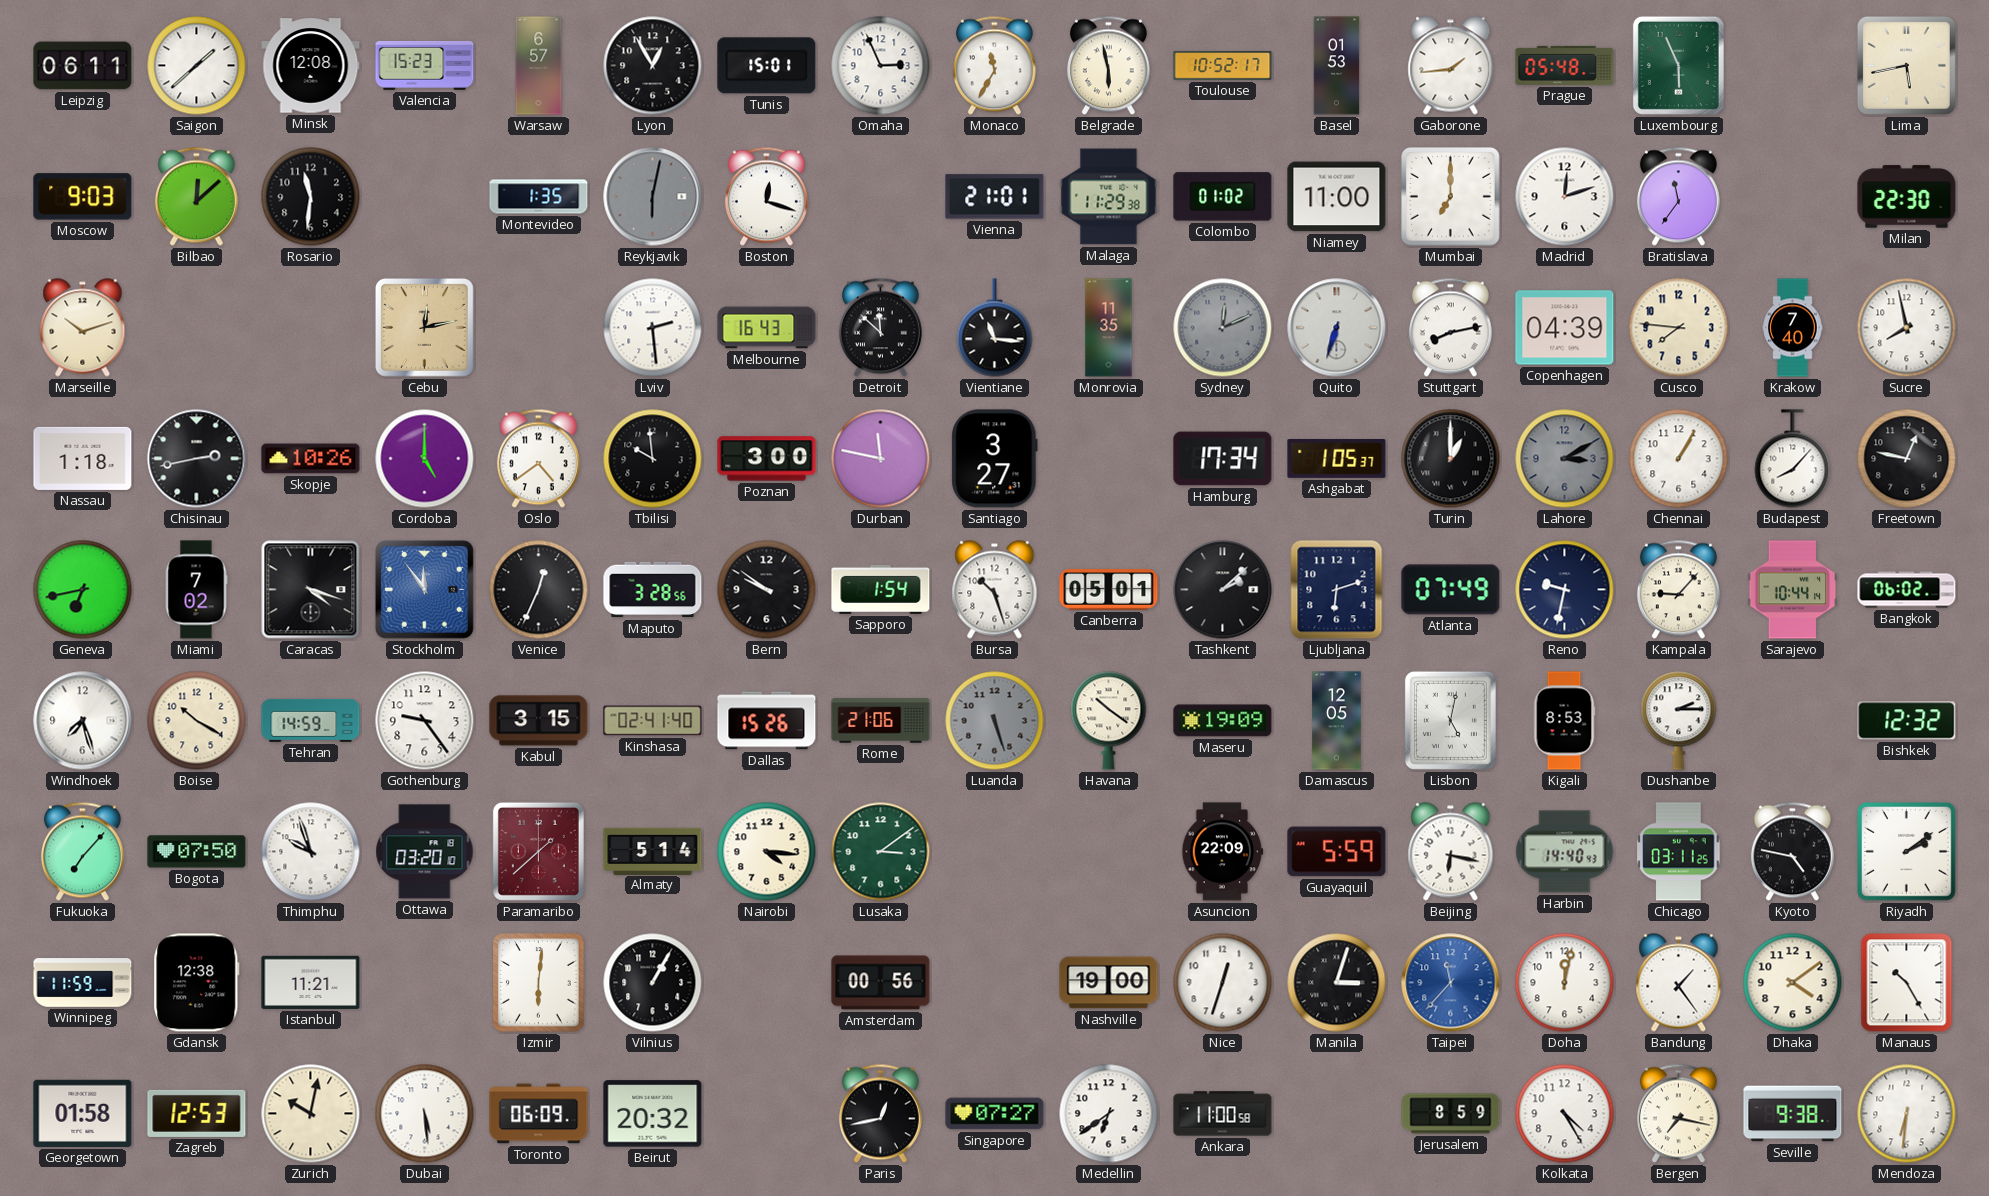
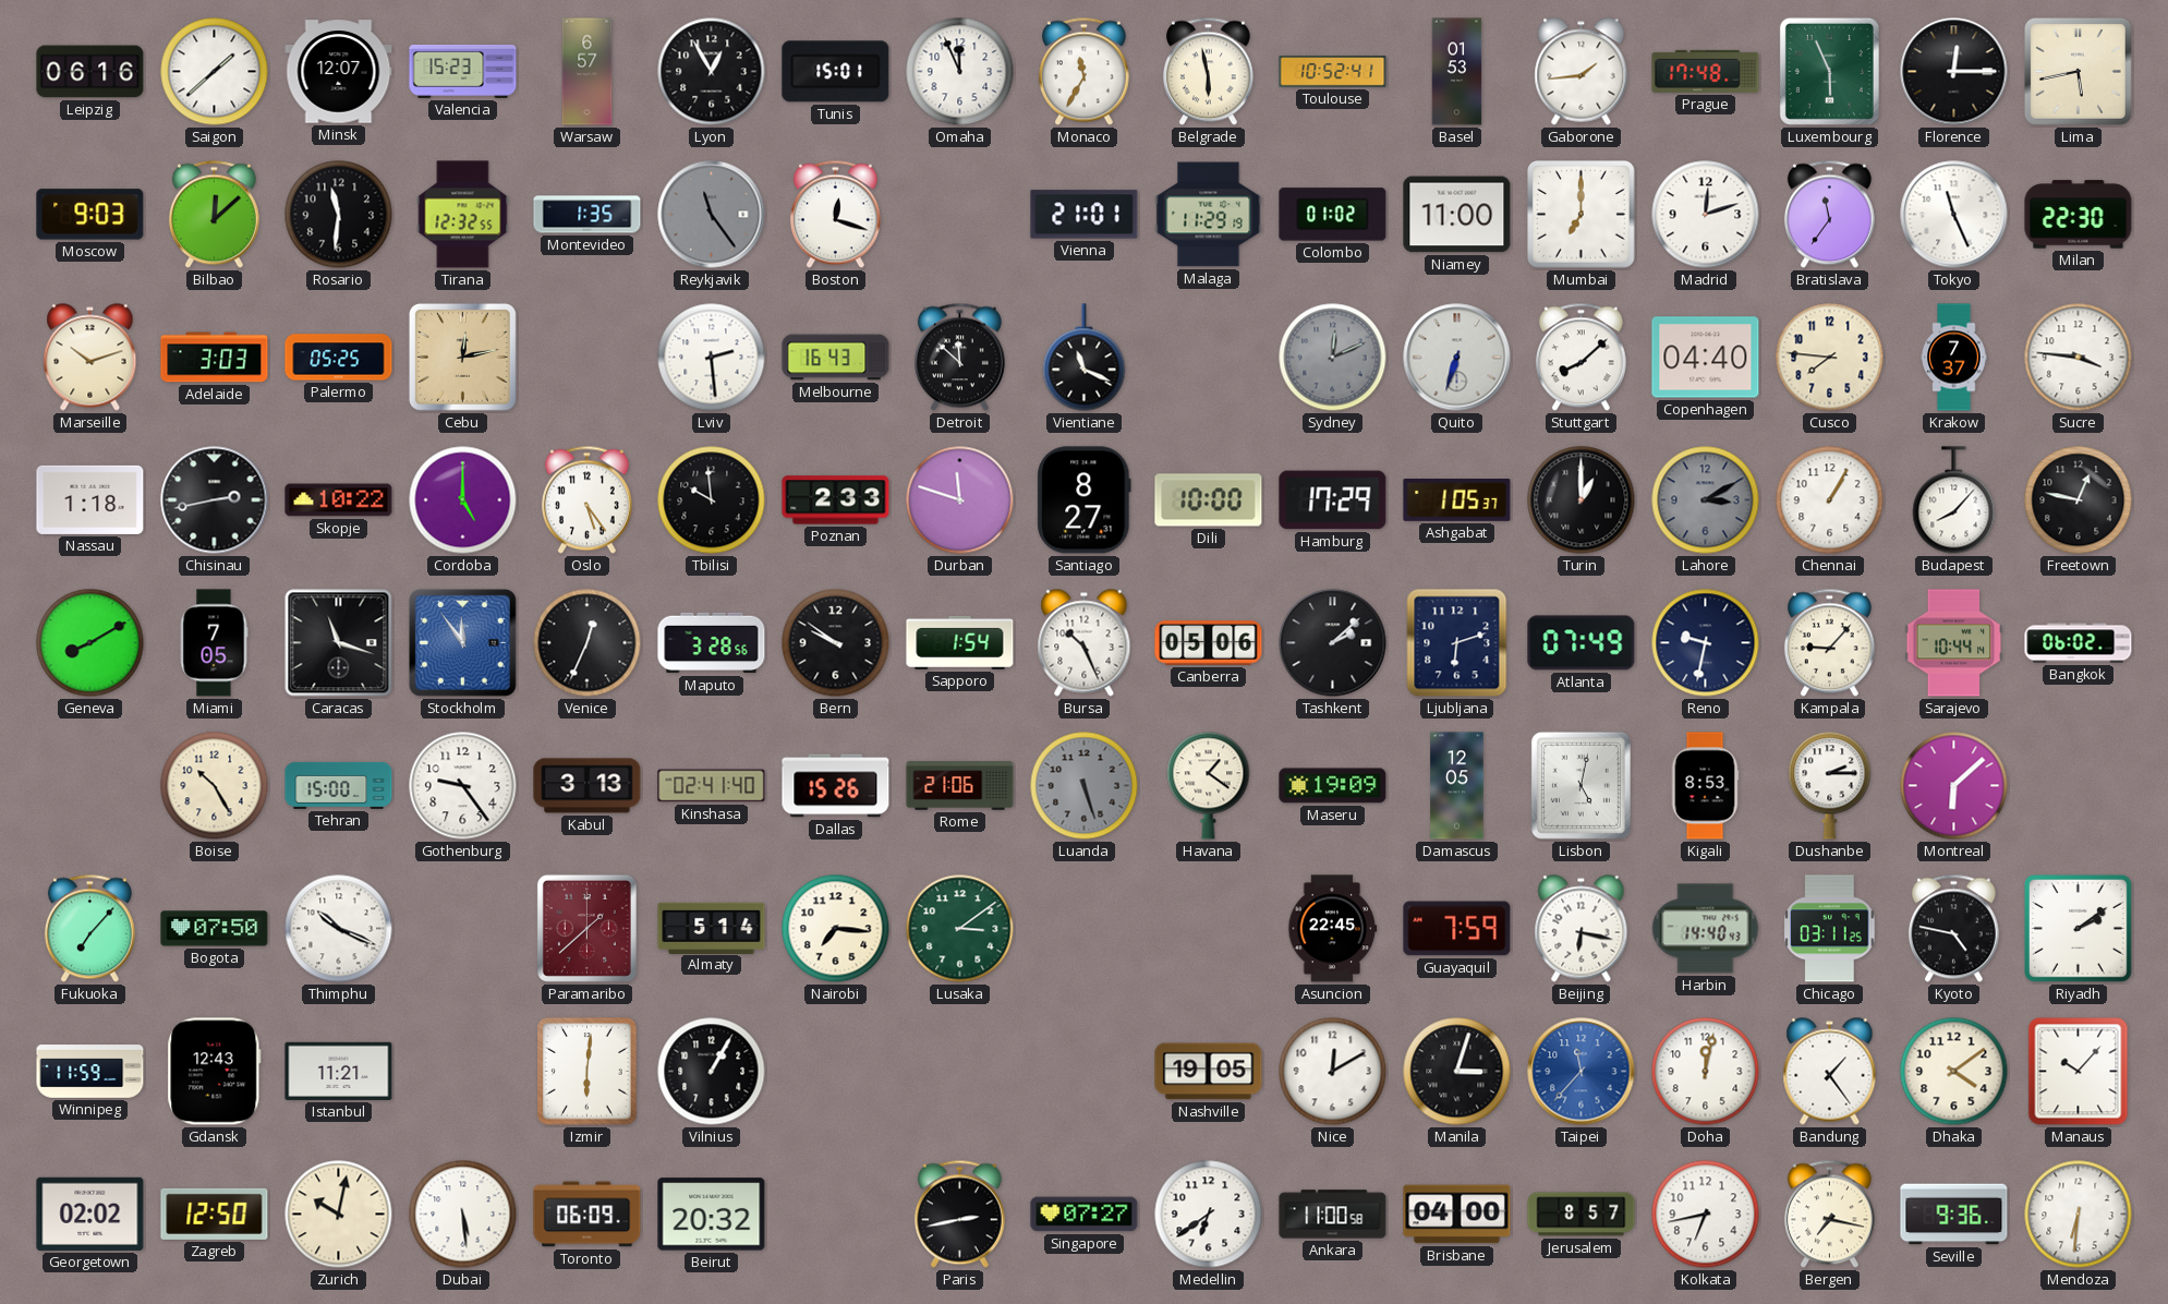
Leipzig: 06:11 -> 06:16
Minsk: 12:08 -> 12:07
Omaha: 2:56 -> 11:56
Toulouse: 10:52:17 -> 10:52:41
Prague: 05:48 -> 17:48
Florence: none -> 12:15
Tirana: none -> 12:32
Reykjavik: 6:02 -> 11:24
Malaga: 11:29:38 -> 11:29:19
Tokyo: none -> 11:26
Adelaide: none -> 3:03
Palermo: none -> 05:25
Vientiane: 11:16 -> 11:19
Monrovia: 11:35 -> none
Stuttgart: 8:13 -> 8:08
Copenhagen: 04:39 -> 04:40
Krakow: 7:40 -> 7:37
Sucre: 7:58 -> 3:46
Skopje: 10:26 -> 10:22
Oslo: 4:39 -> 5:24
Poznan: 3:00 -> 2:33
Durban: 11:47 -> 11:48
Santiago: 3:27 -> 8:27
Dili: none -> 10:00
Hamburg: 17:34 -> 17:29
Geneva: 6:43 -> 8:10
Miami: 7:02 -> 7:05
Caracas: 4:18 -> 11:18
Bursa: 10:27 -> 10:26
Canberra: 05:01 -> 05:06
Windhoek: 7:27 -> none
Boise: 10:20 -> 10:25
Tehran: 14:59 -> 15:00
Kabul: 3:15 -> 3:13
Havana: 10:21 -> 1:21
Montreal: none -> 6:08
Bishkek: 12:32 -> none
Thimphu: 9:57 -> 10:19
Ottawa: 03:20 -> none
Nairobi: 4:16 -> 7:16
Asuncion: 22:09 -> 22:45
Guayaquil: 5:59 -> 7:59
Gdansk: 12:38 -> 12:43
Amsterdam: 00:56 -> none
Nashville: 19:00 -> 19:05
Nice: 12:33 -> 12:10
Manaus: 10:25 -> 10:07
Georgetown: 01:58 -> 02:02
Zagreb: 12:53 -> 12:50
Paris: 12:43 -> 2:43
Brisbane: none -> 04:00
Jerusalem: 8:59 -> 8:57
Kolkata: 4:25 -> 6:43
Seville: 9:38 -> 9:36
